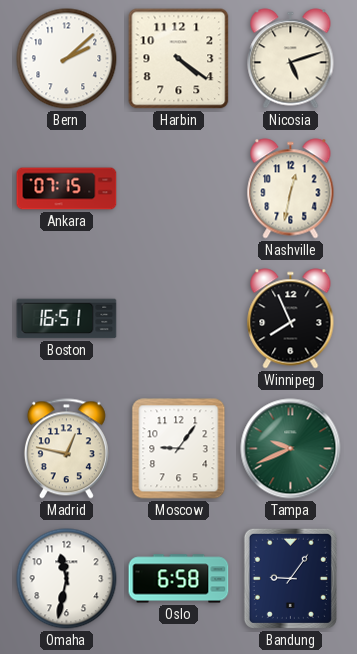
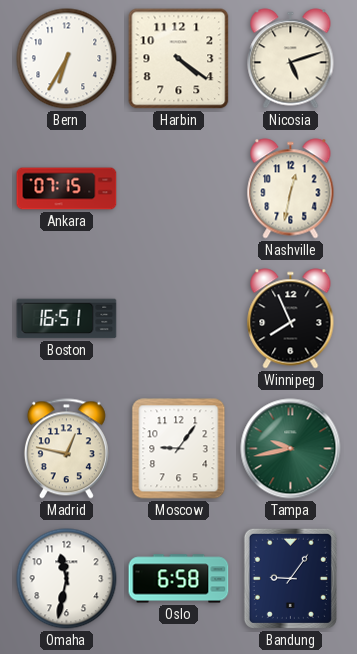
Bern: 2:08 -> 6:35
Tampa: 9:41 -> 9:43
